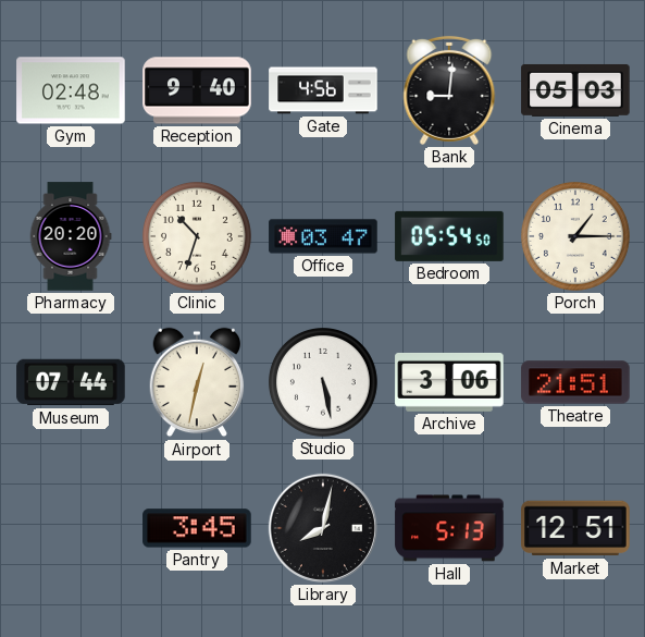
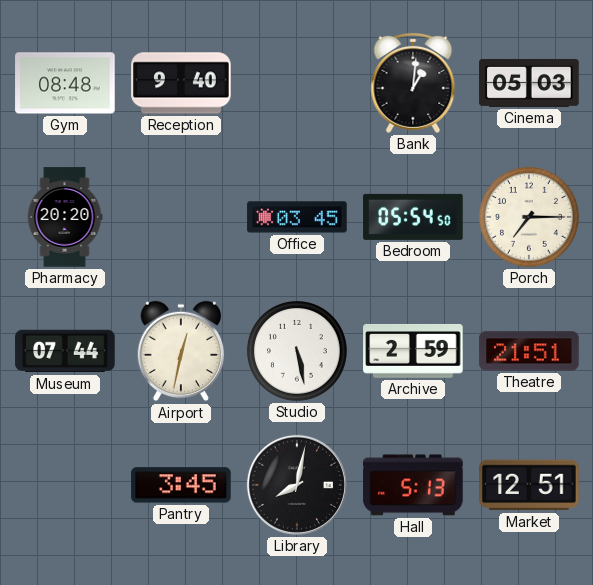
Gym: 02:48 -> 08:48
Gate: 4:56 -> none
Bank: 9:01 -> 1:01
Clinic: 10:33 -> none
Office: 03:47 -> 03:45
Porch: 1:15 -> 7:15
Archive: 3:06 -> 2:59
